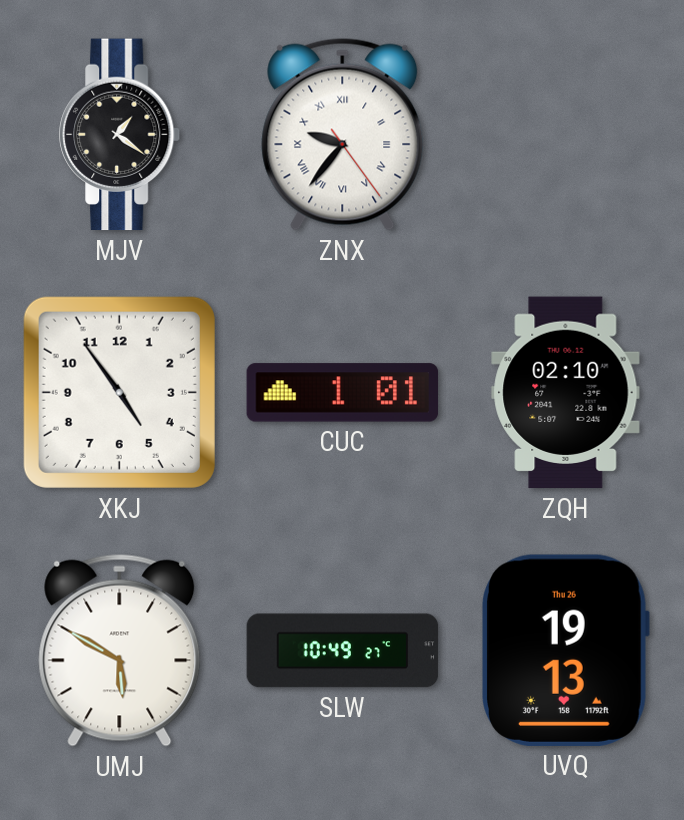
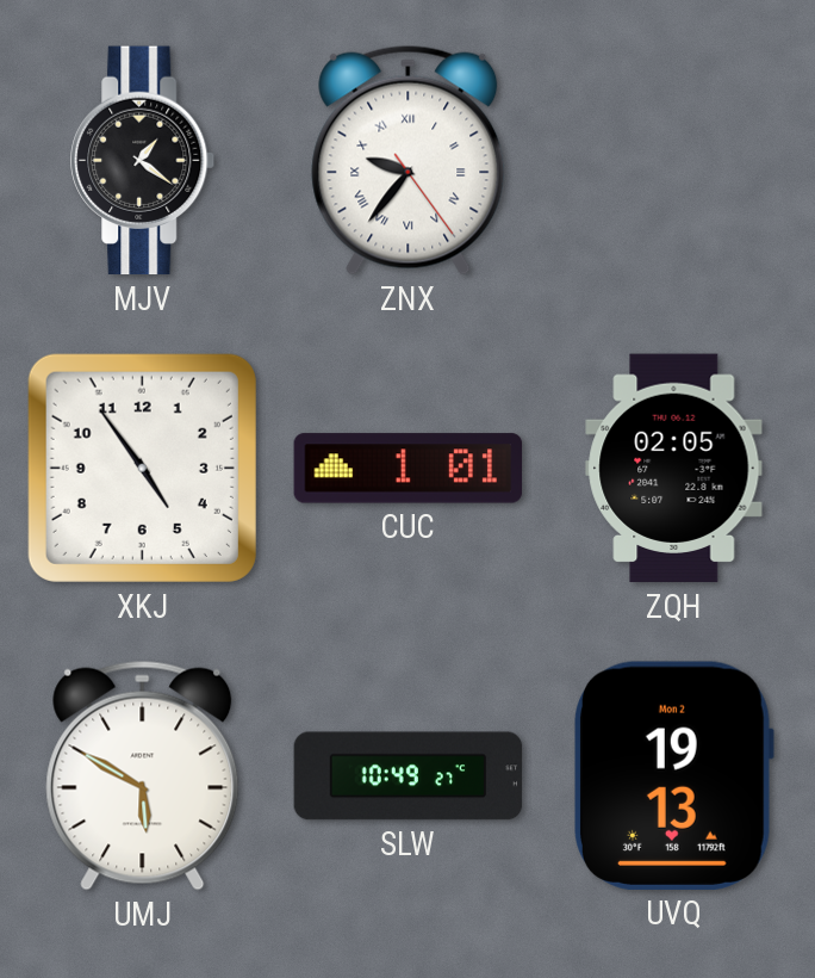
ZQH: 02:10 -> 02:05
UVQ date: Thu 26 -> Mon 2
